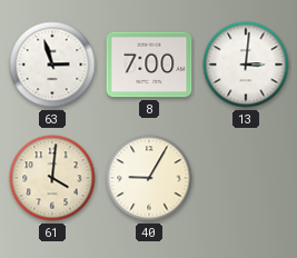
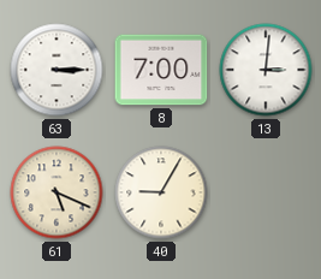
63: 2:57 -> 3:15
61: 4:01 -> 5:19
